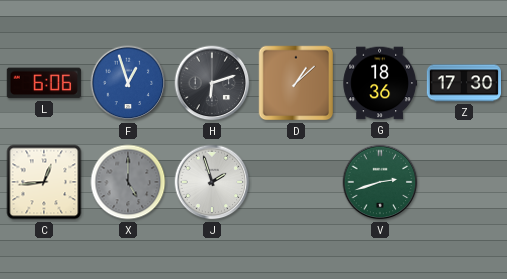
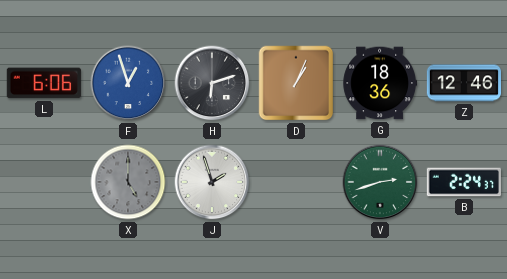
D: 1:08 -> 1:04
Z: 17:30 -> 12:46
C: 12:44 -> none
B: none -> 2:24
